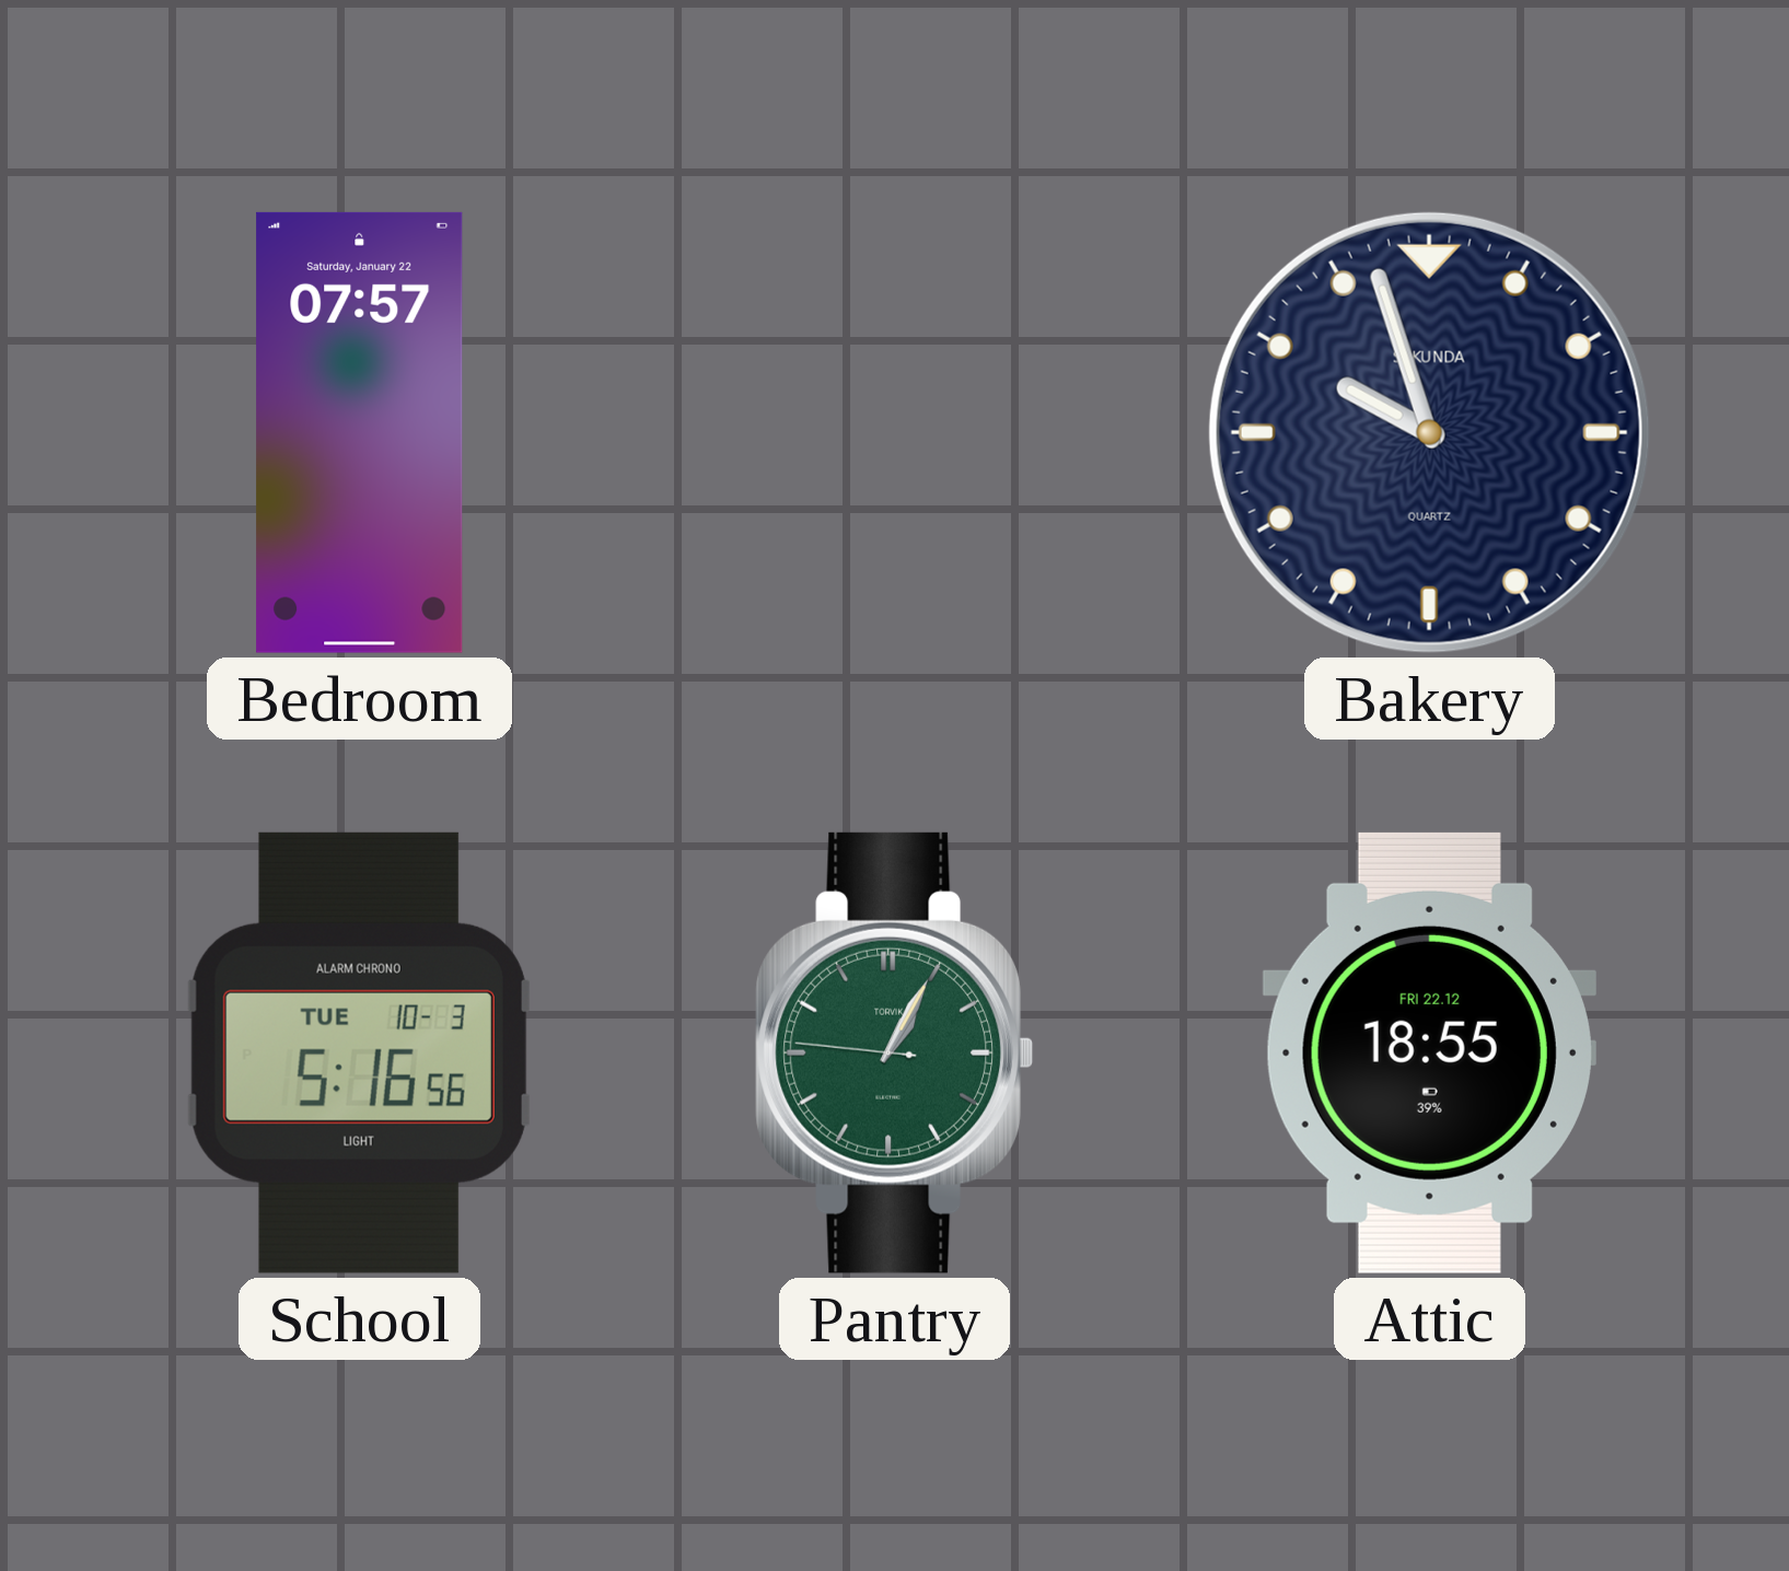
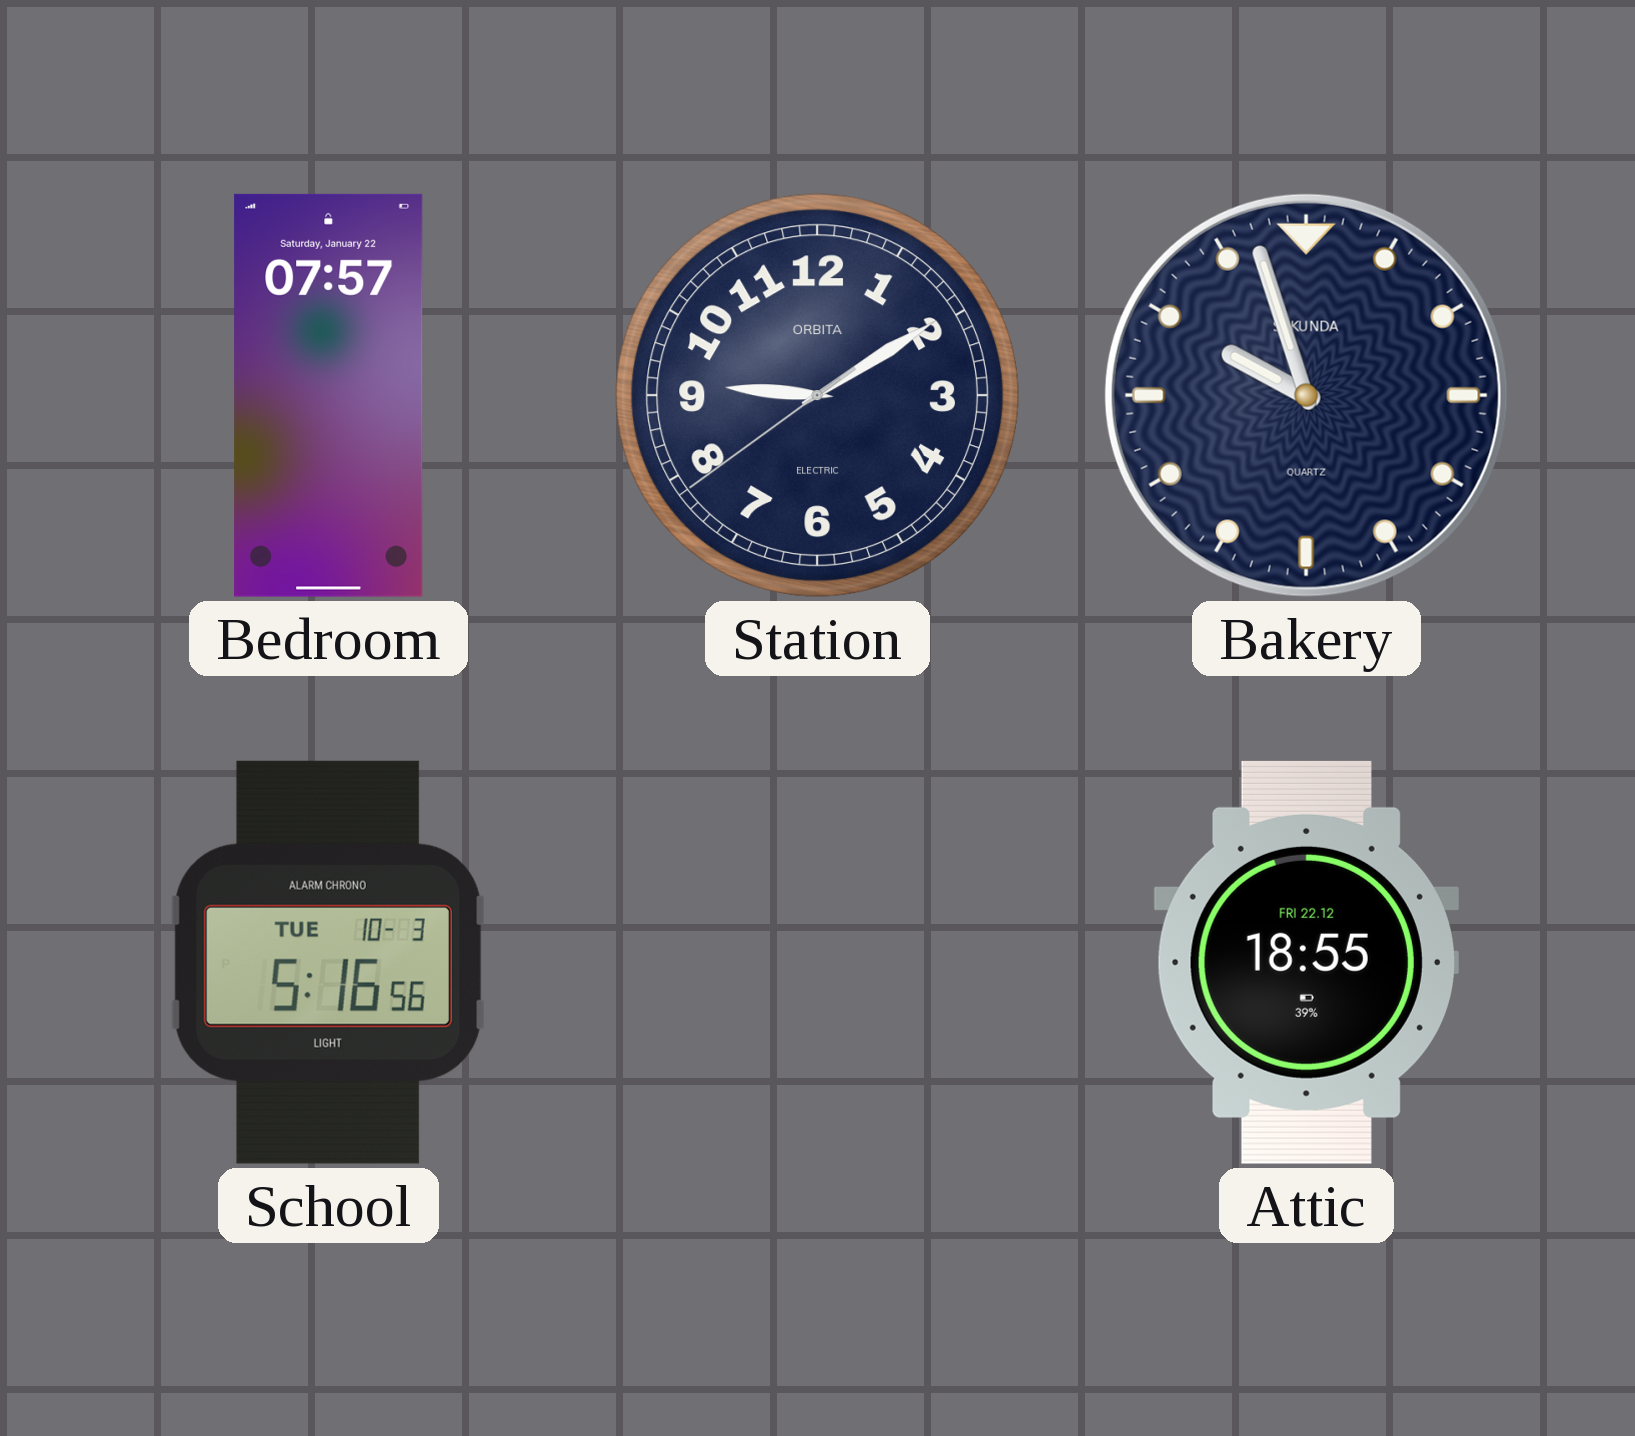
Station: none -> 9:09
Pantry: 1:04 -> none
